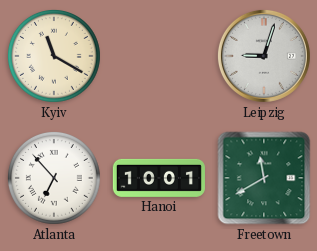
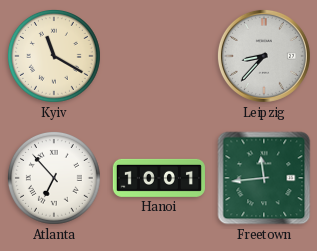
Leipzig: 9:03 -> 8:37
Freetown: 11:40 -> 11:44
